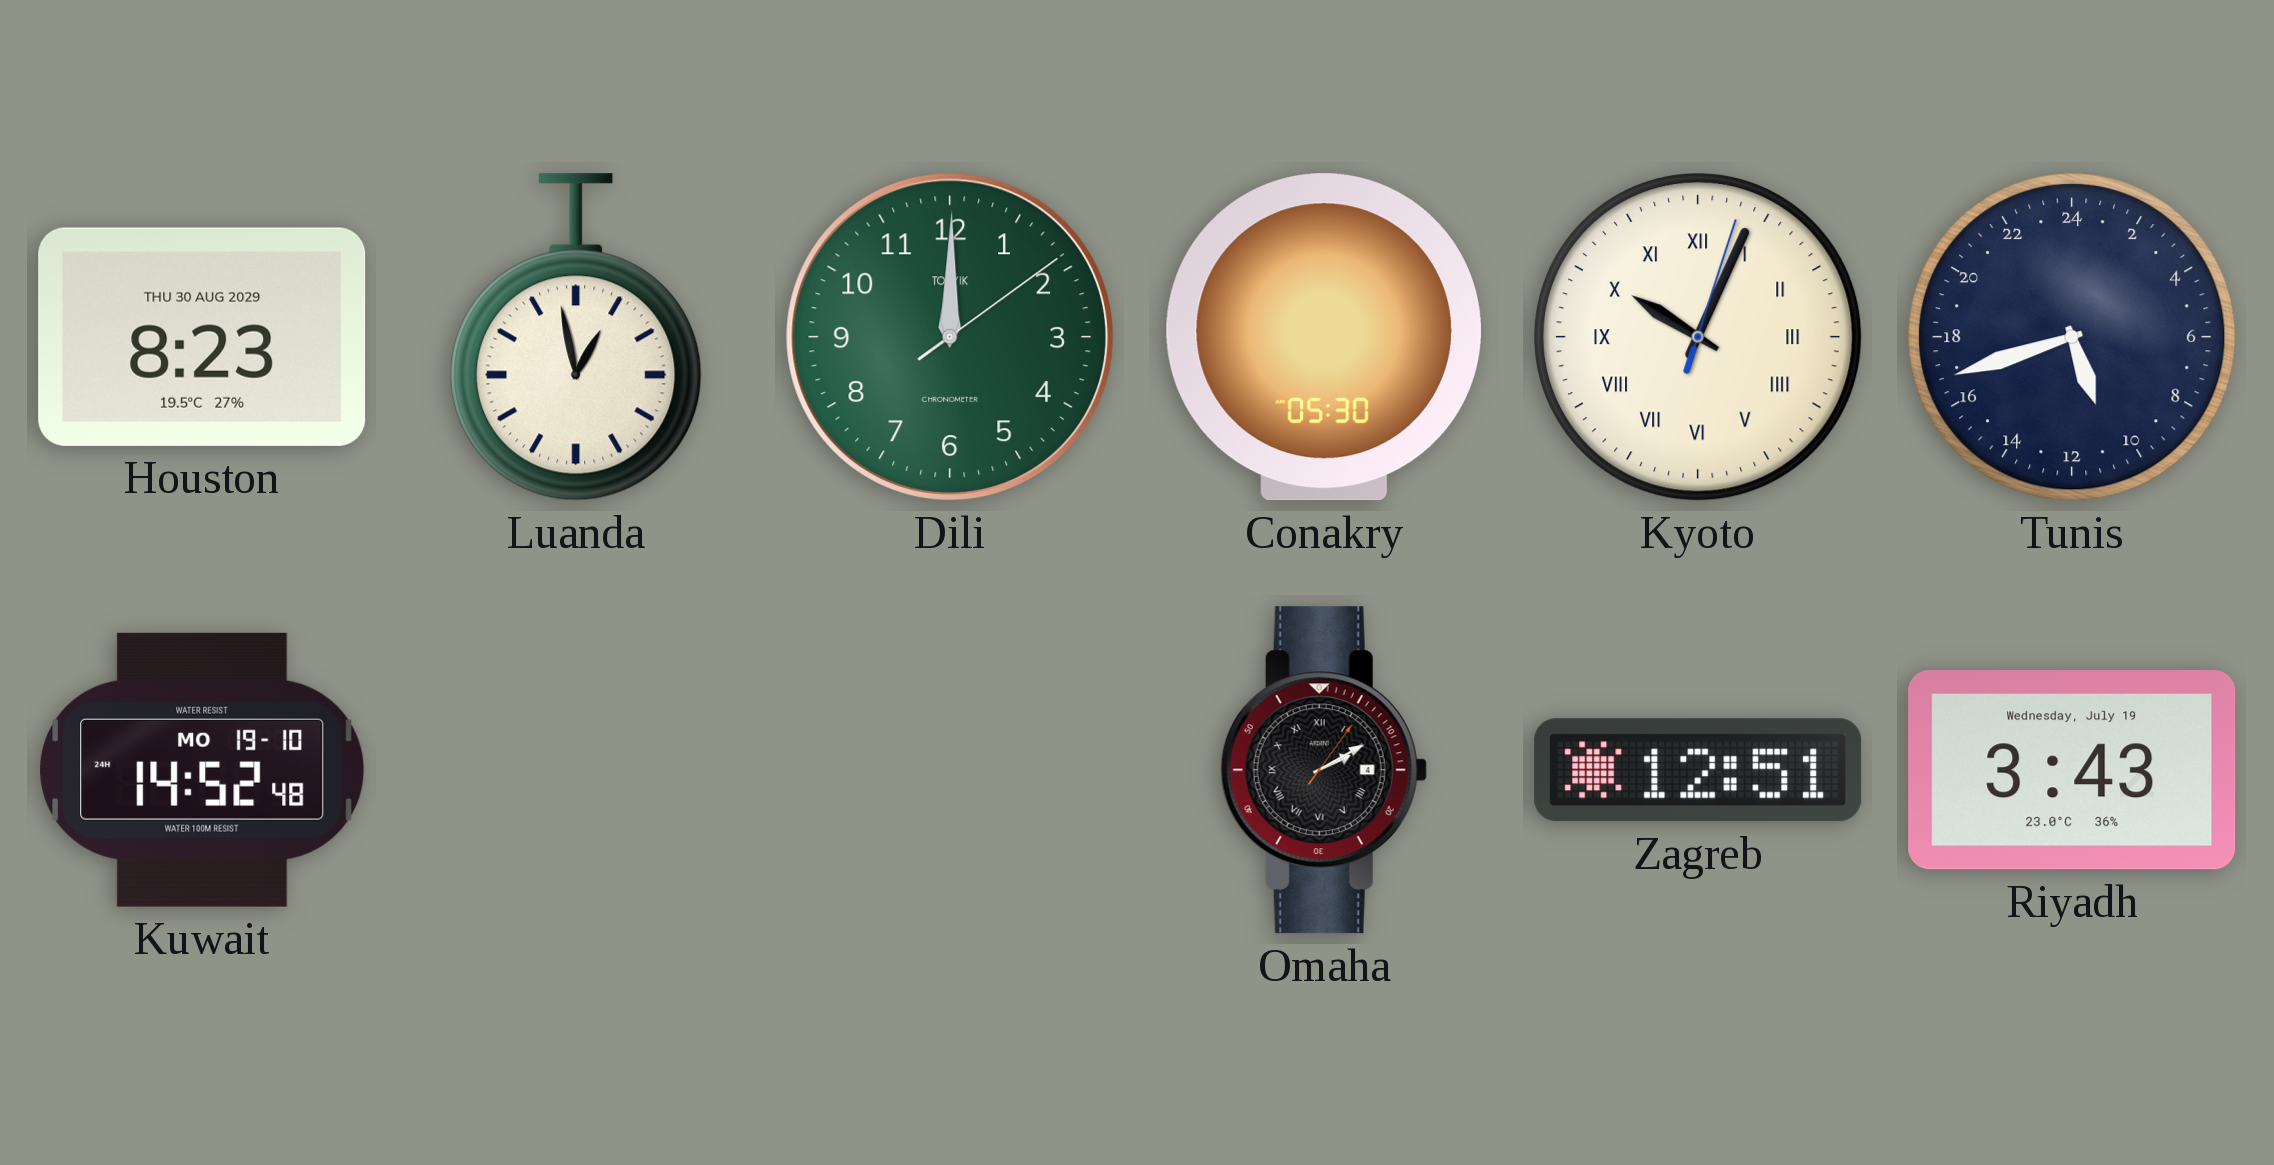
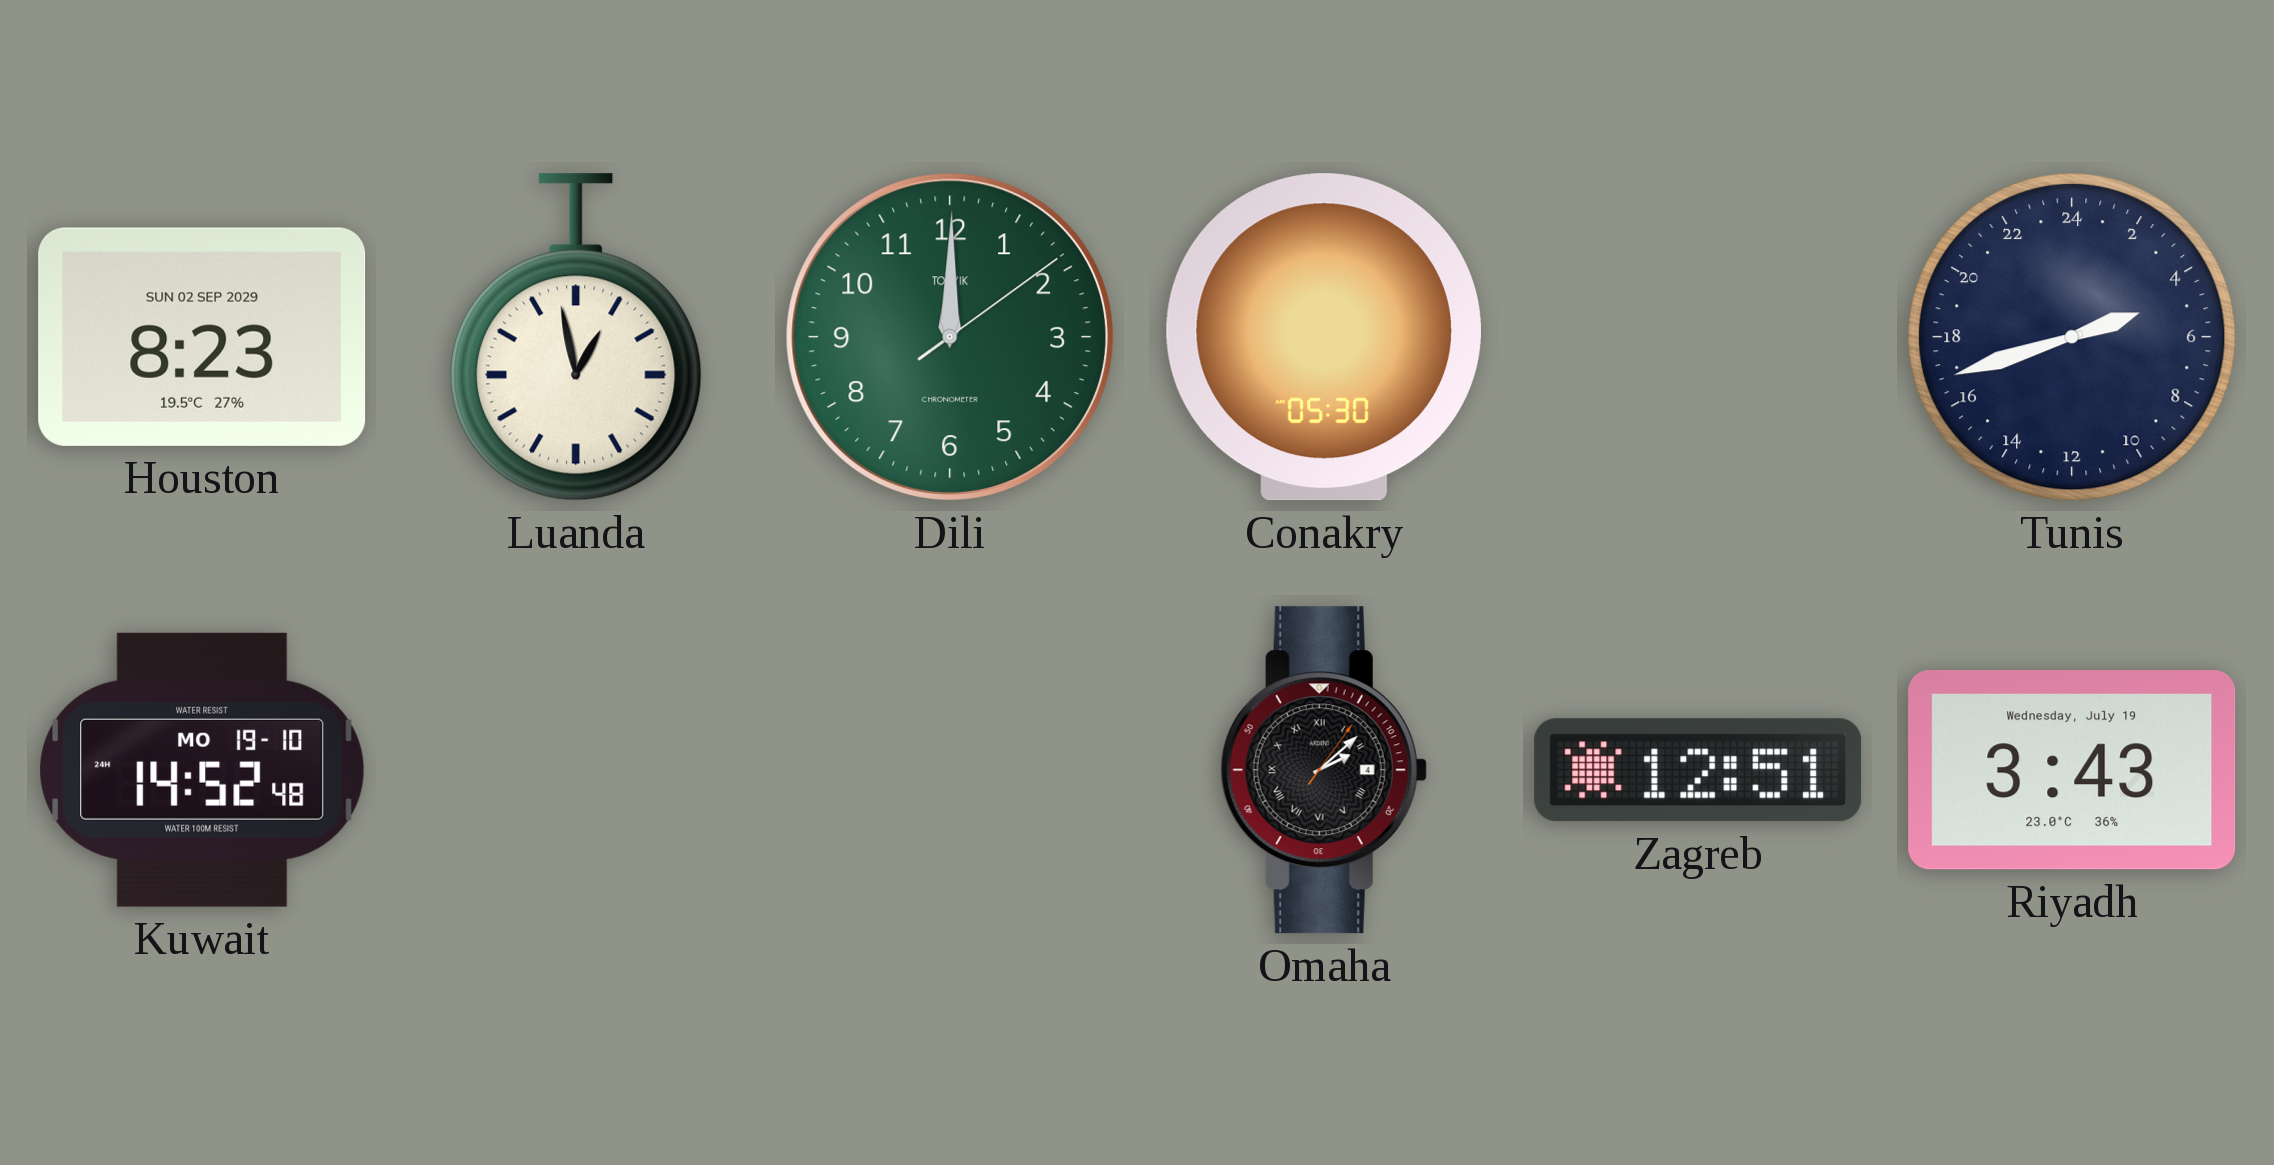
Houston date: THU 30 AUG 2029 -> SUN 02 SEP 2029
Kyoto: 10:04 -> none
Tunis: 10:42 -> 4:42
Omaha: 2:10 -> 2:08
